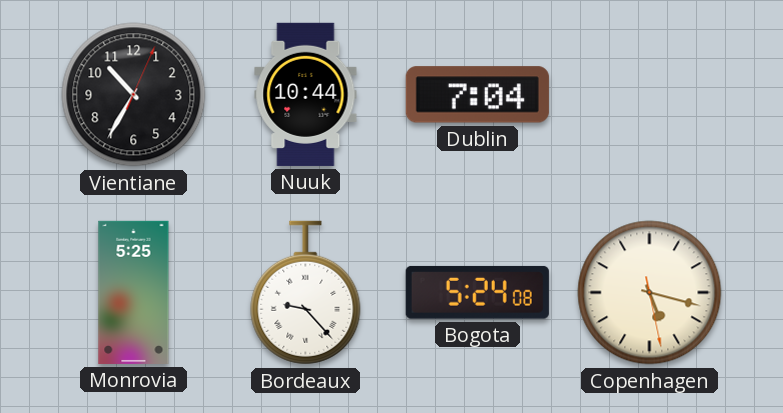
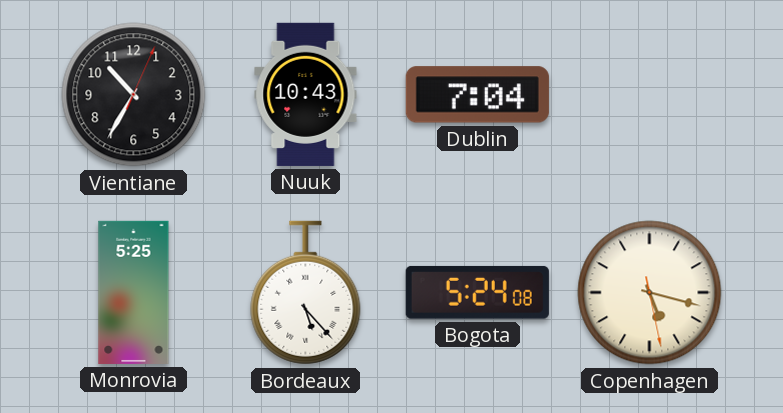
Nuuk: 10:44 -> 10:43
Bordeaux: 9:23 -> 5:23
